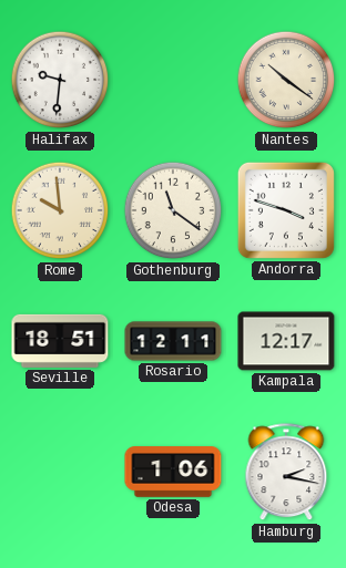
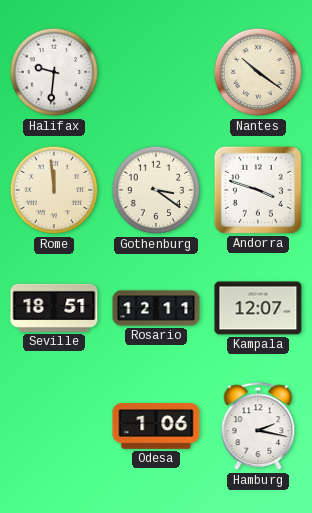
Rome: 9:59 -> 11:59
Gothenburg: 11:21 -> 3:21
Kampala: 12:17 -> 12:07
